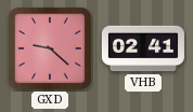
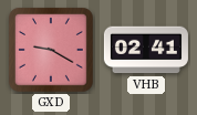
GXD: 9:22 -> 9:20
